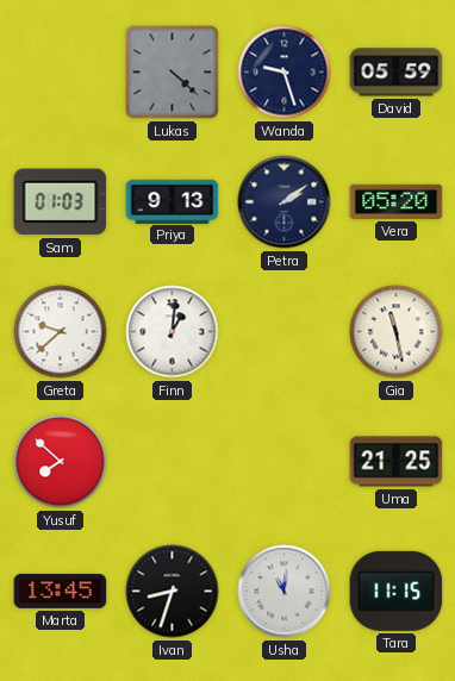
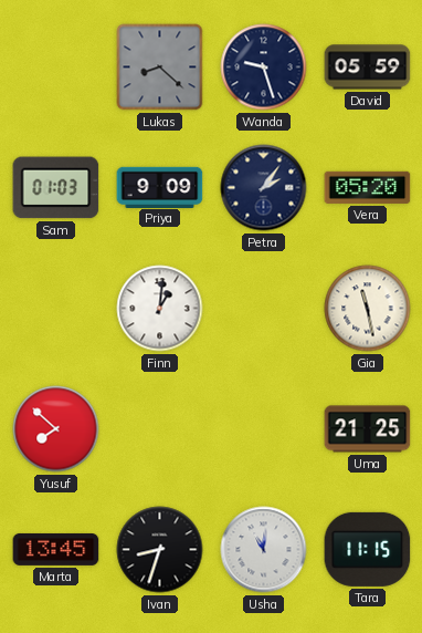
Lukas: 4:22 -> 8:22
Priya: 9:13 -> 9:09
Petra: 2:09 -> 2:06
Greta: 9:38 -> none
